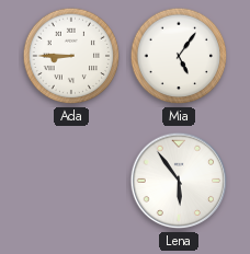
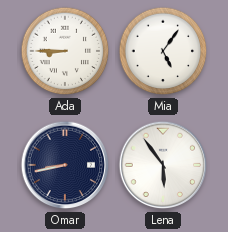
Omar: none -> 8:43
